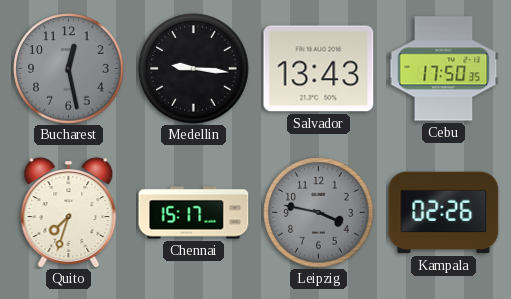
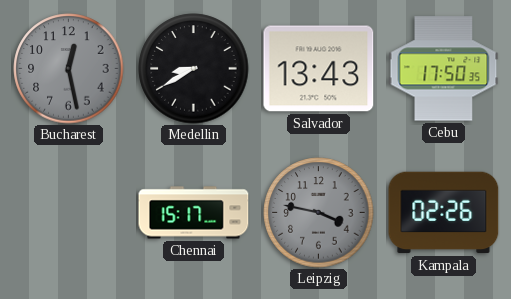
Medellin: 9:16 -> 8:40
Quito: 7:33 -> none
